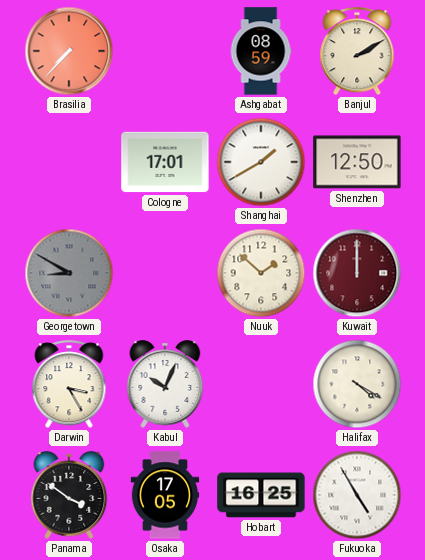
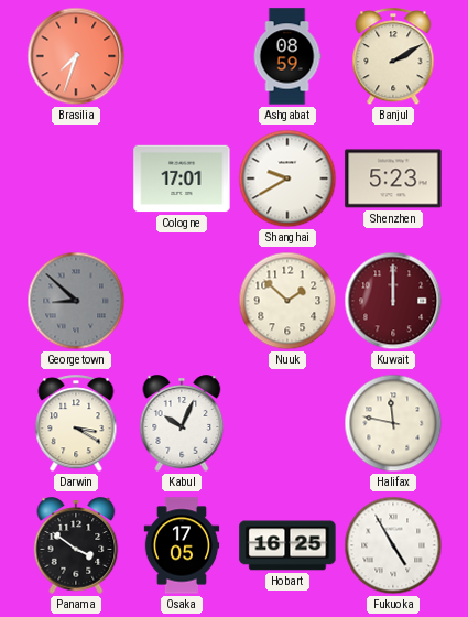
Brasilia: 7:37 -> 7:33
Shanghai: 1:40 -> 9:40
Shenzhen: 12:50 -> 5:23
Georgetown: 8:50 -> 8:52
Darwin: 3:25 -> 3:20
Halifax: 4:20 -> 11:47
